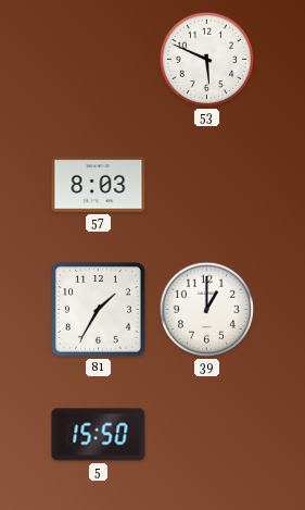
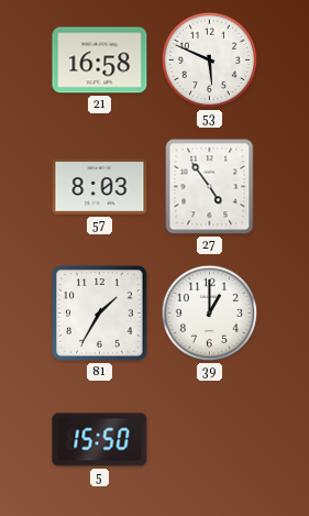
21: none -> 16:58
27: none -> 4:54
